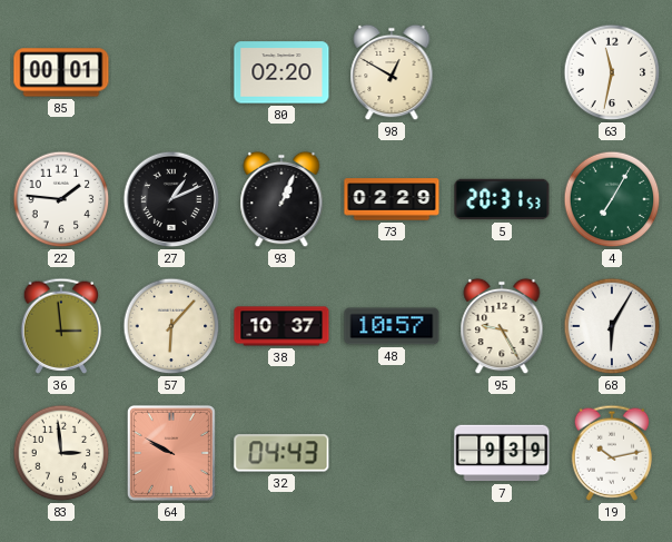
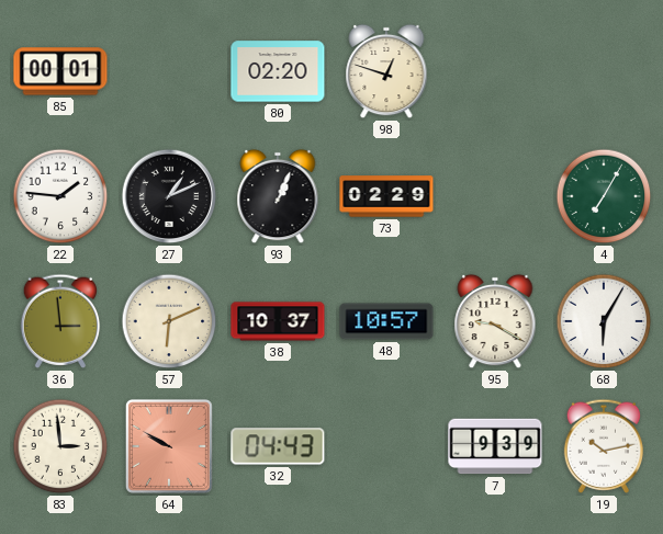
98: 12:50 -> 12:48
63: 11:32 -> none
5: 20:31 -> none
57: 6:07 -> 6:11
95: 9:25 -> 9:20
